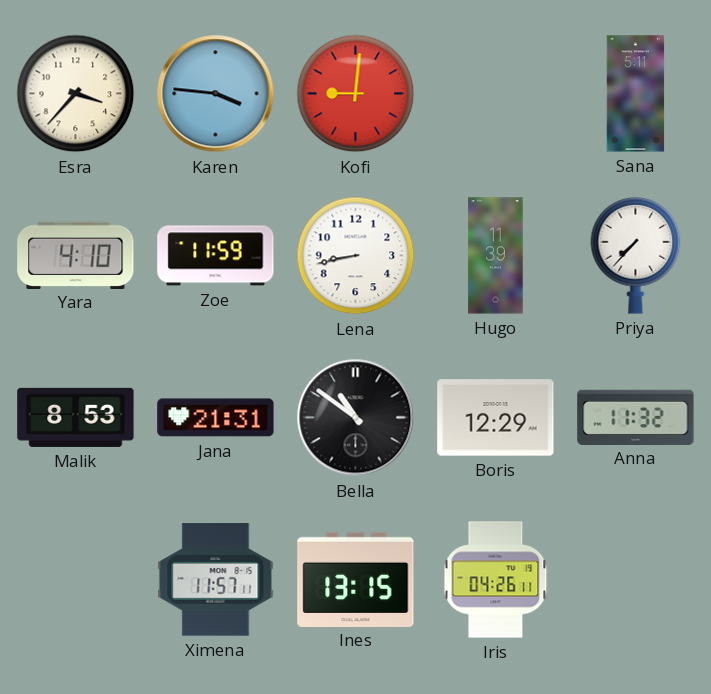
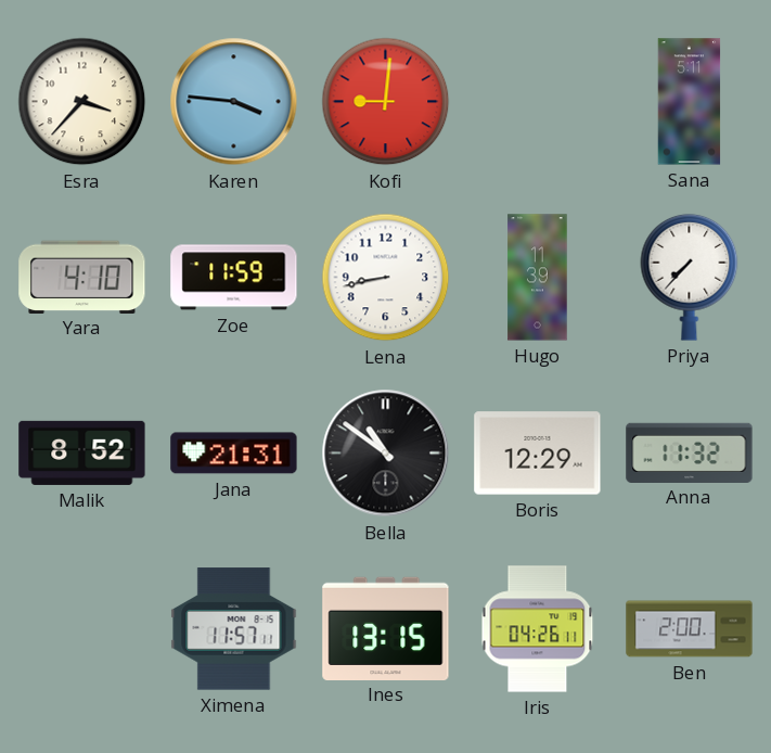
Malik: 8:53 -> 8:52
Ben: none -> 2:00
